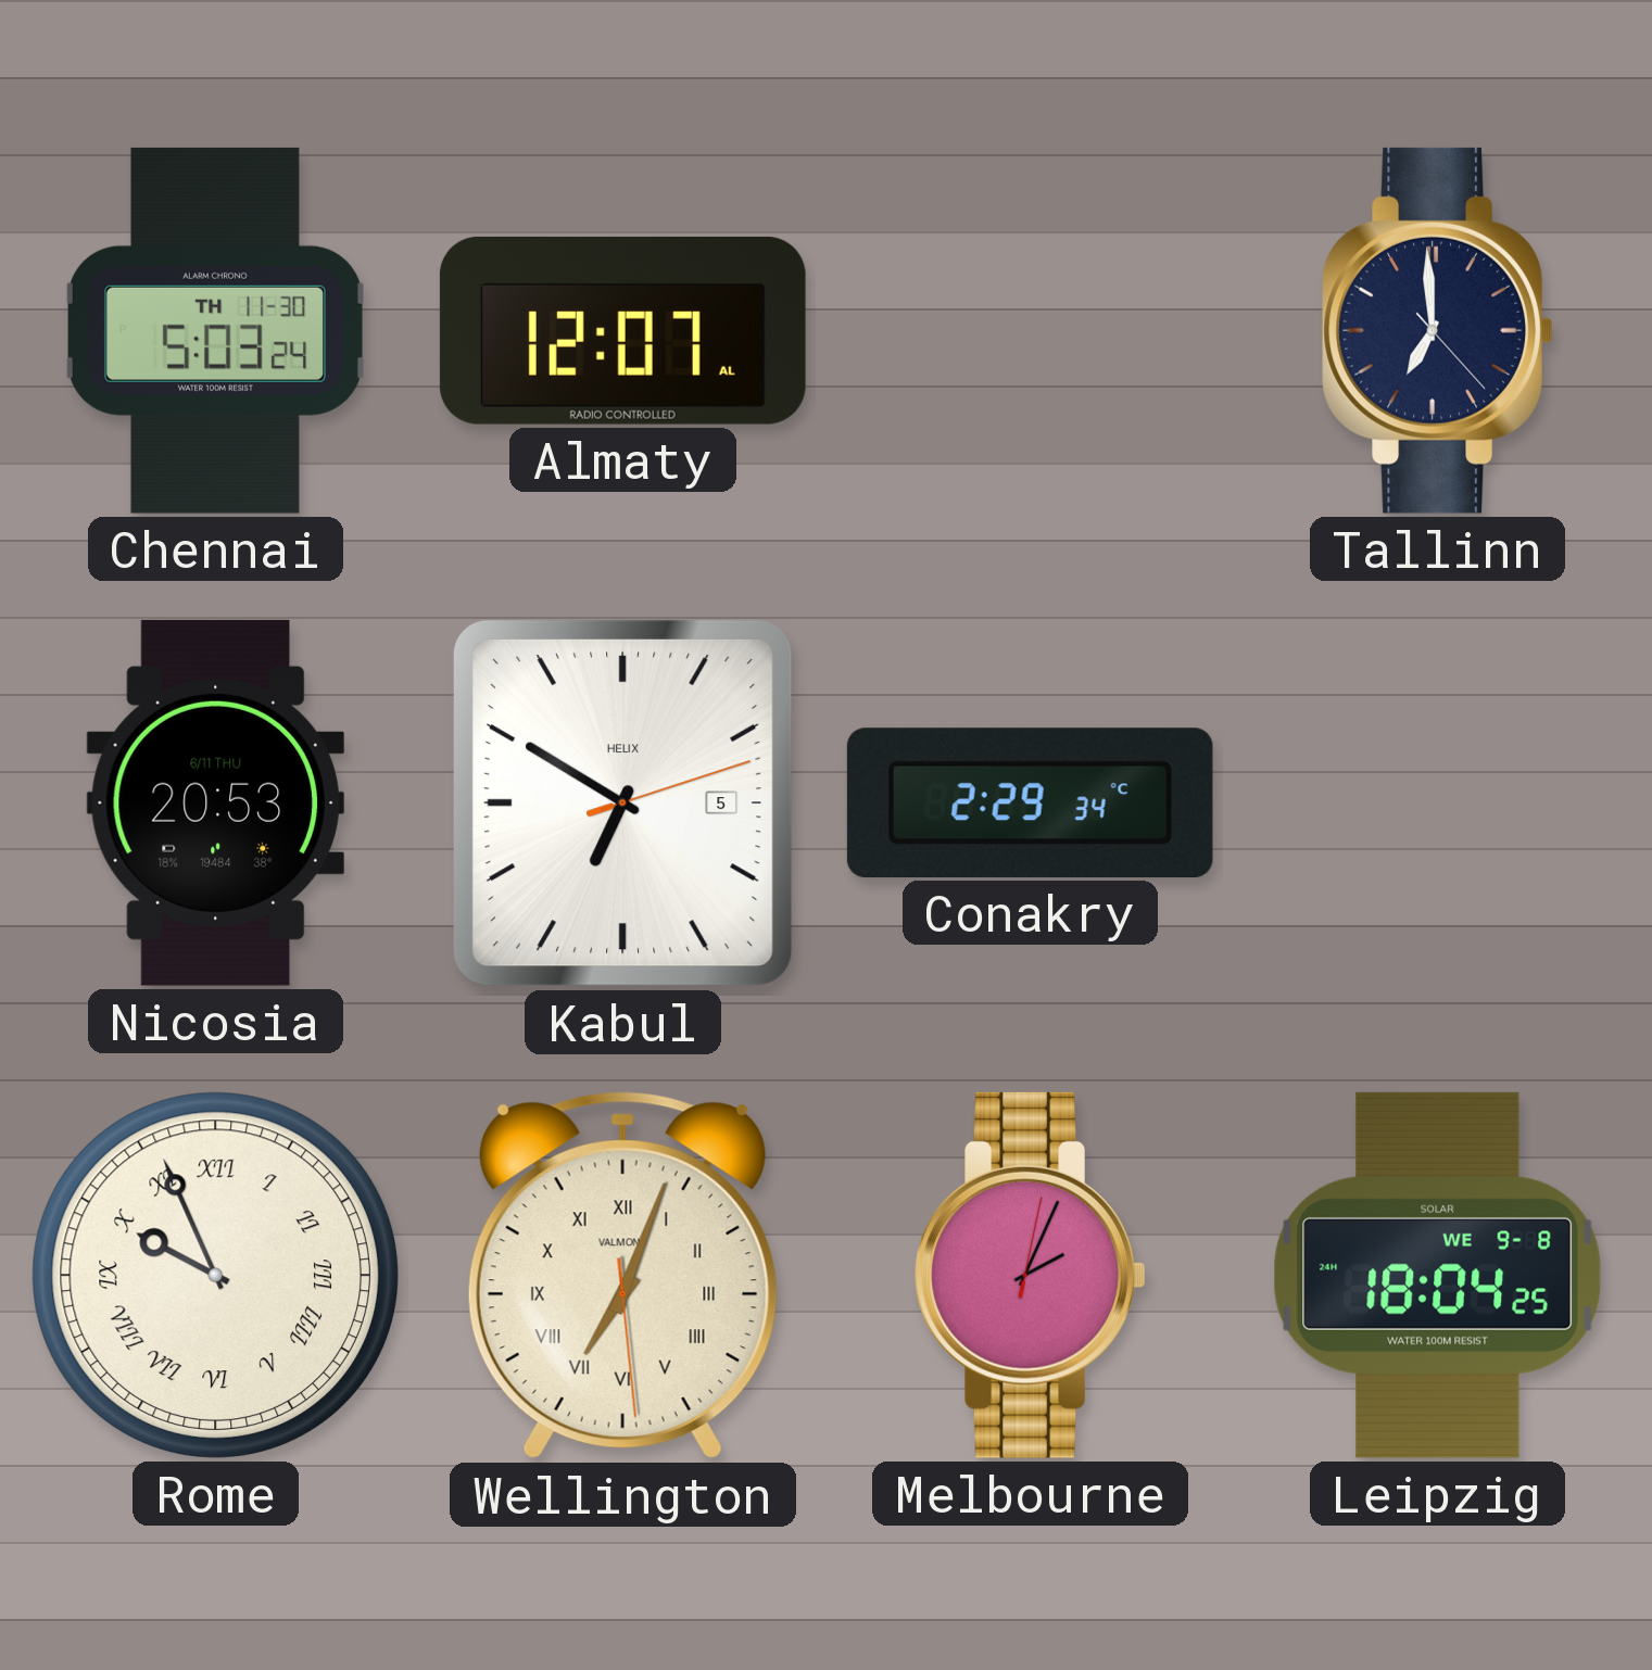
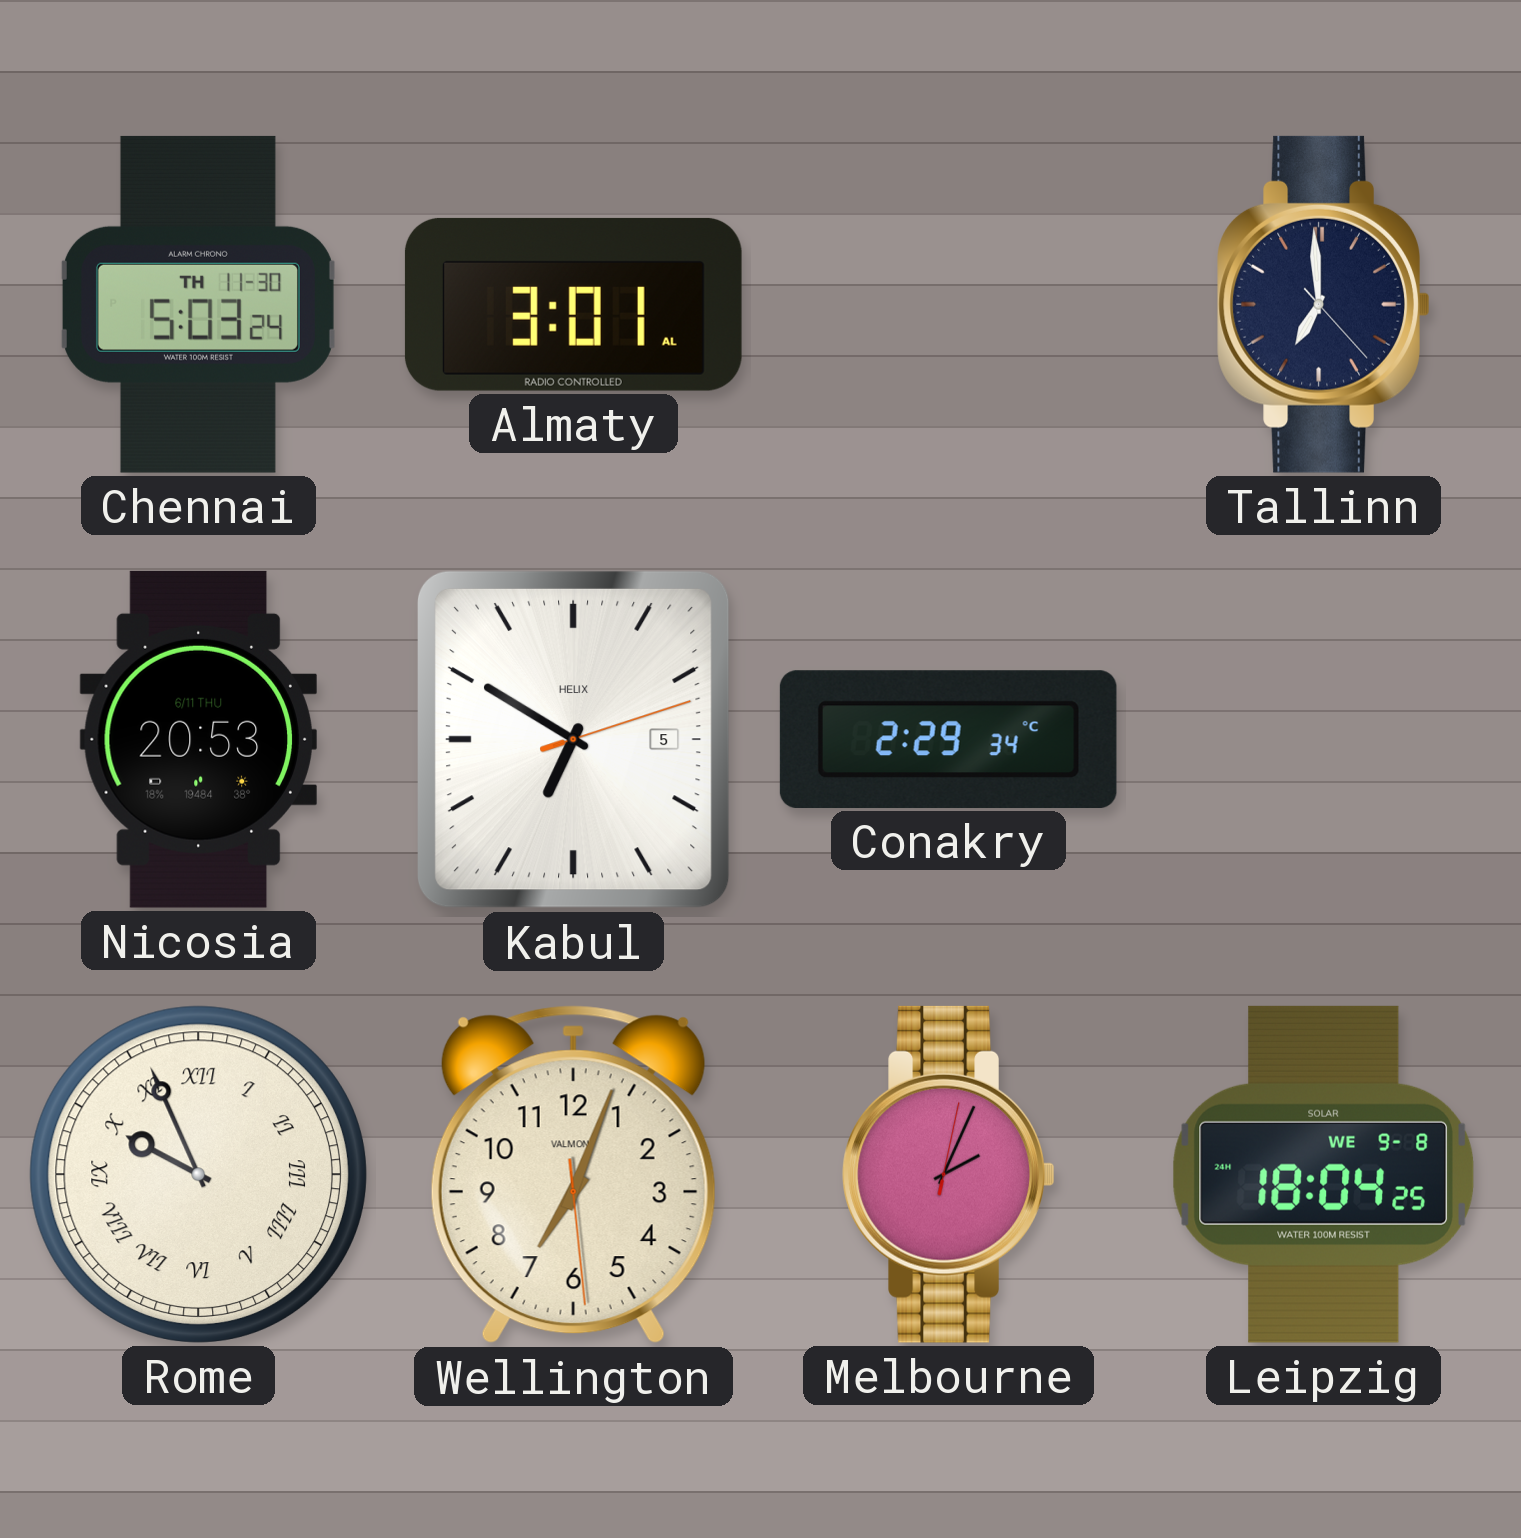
Almaty: 12:07 -> 3:01
Wellington numerals: Roman -> Arabic
